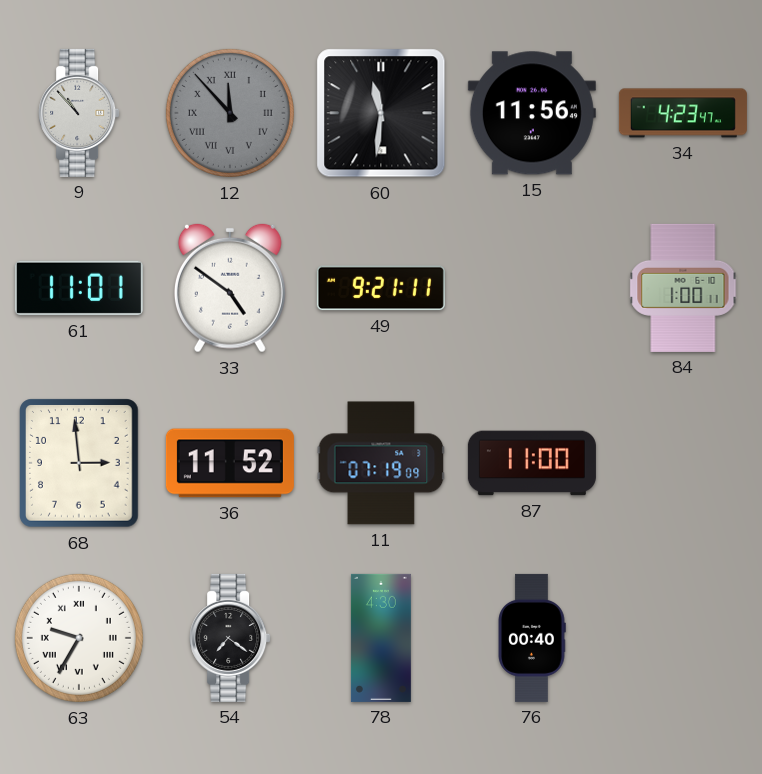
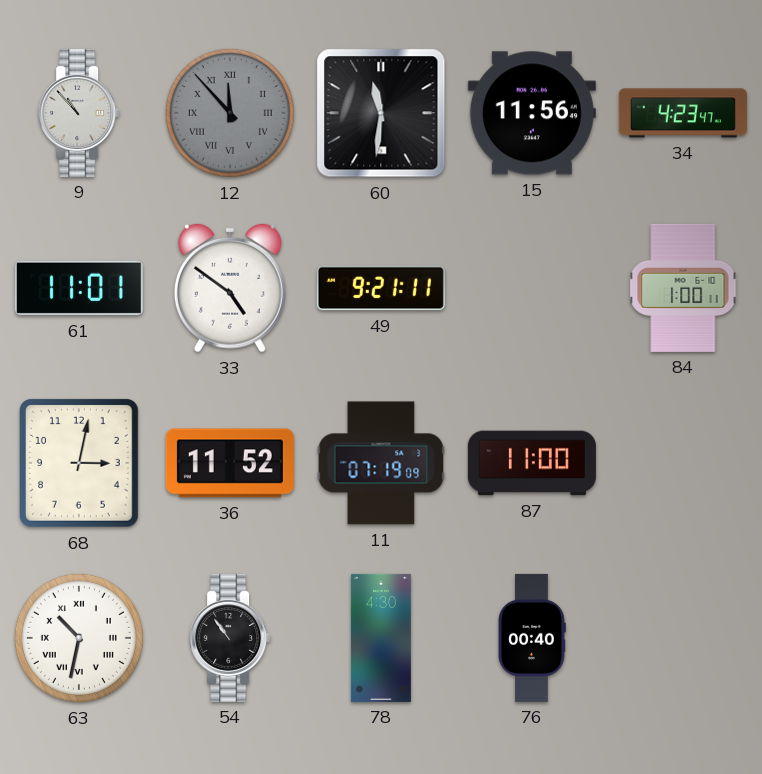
68: 2:59 -> 3:02
63: 9:35 -> 10:32
54: 7:21 -> 10:54
